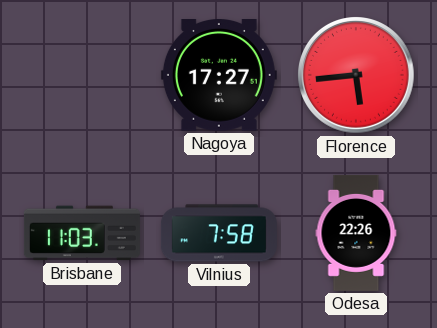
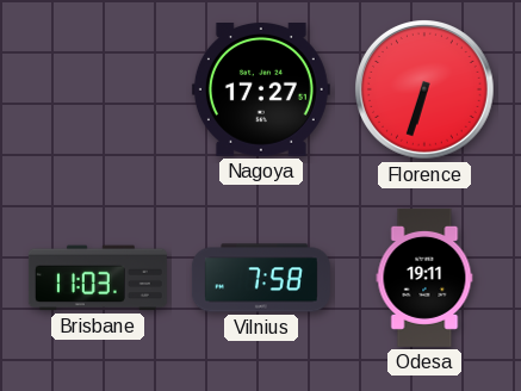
Florence: 5:44 -> 6:33
Odesa: 22:26 -> 19:11
